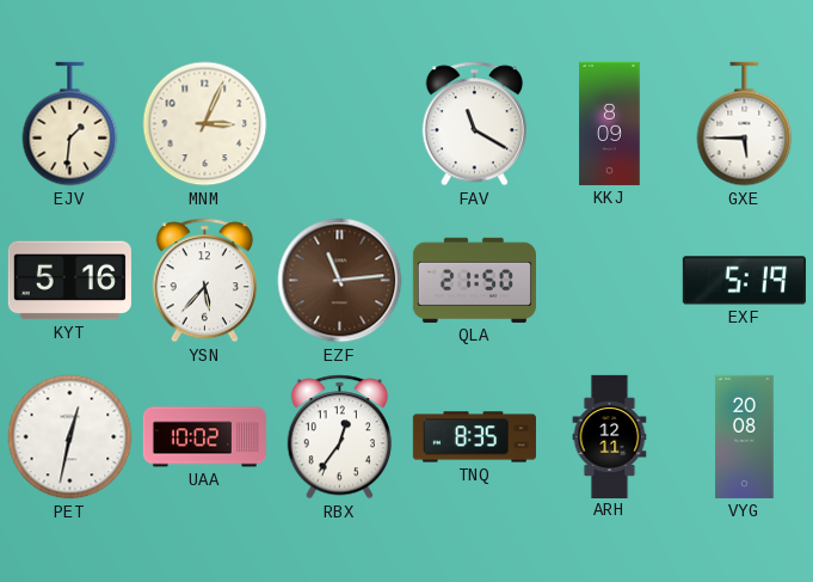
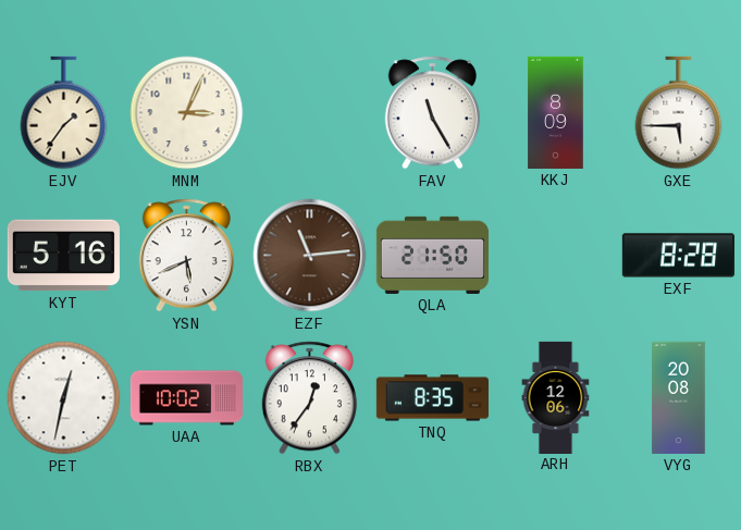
EJV: 1:31 -> 1:36
FAV: 11:20 -> 11:25
YSN: 5:37 -> 5:41
EXF: 5:19 -> 8:28
ARH: 12:11 -> 12:06
